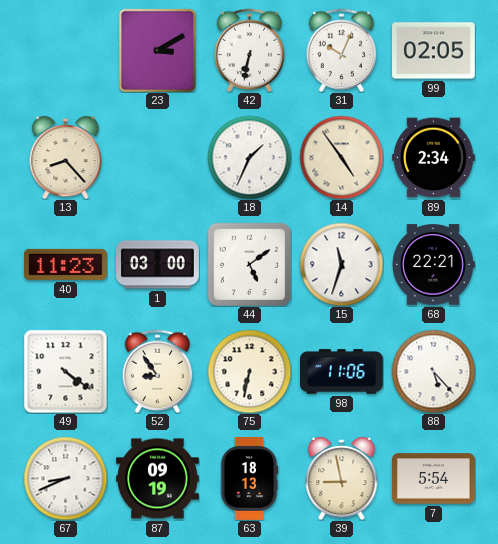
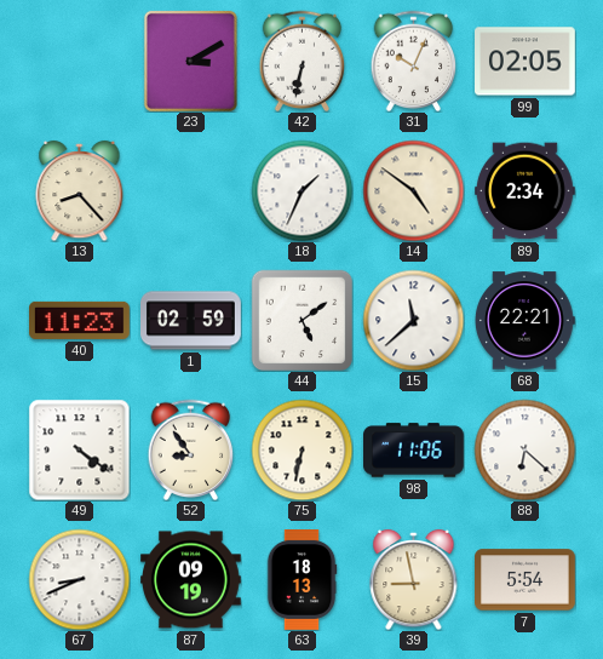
14: 4:54 -> 4:51
1: 03:00 -> 02:59
15: 11:33 -> 11:38
88: 5:23 -> 6:22
